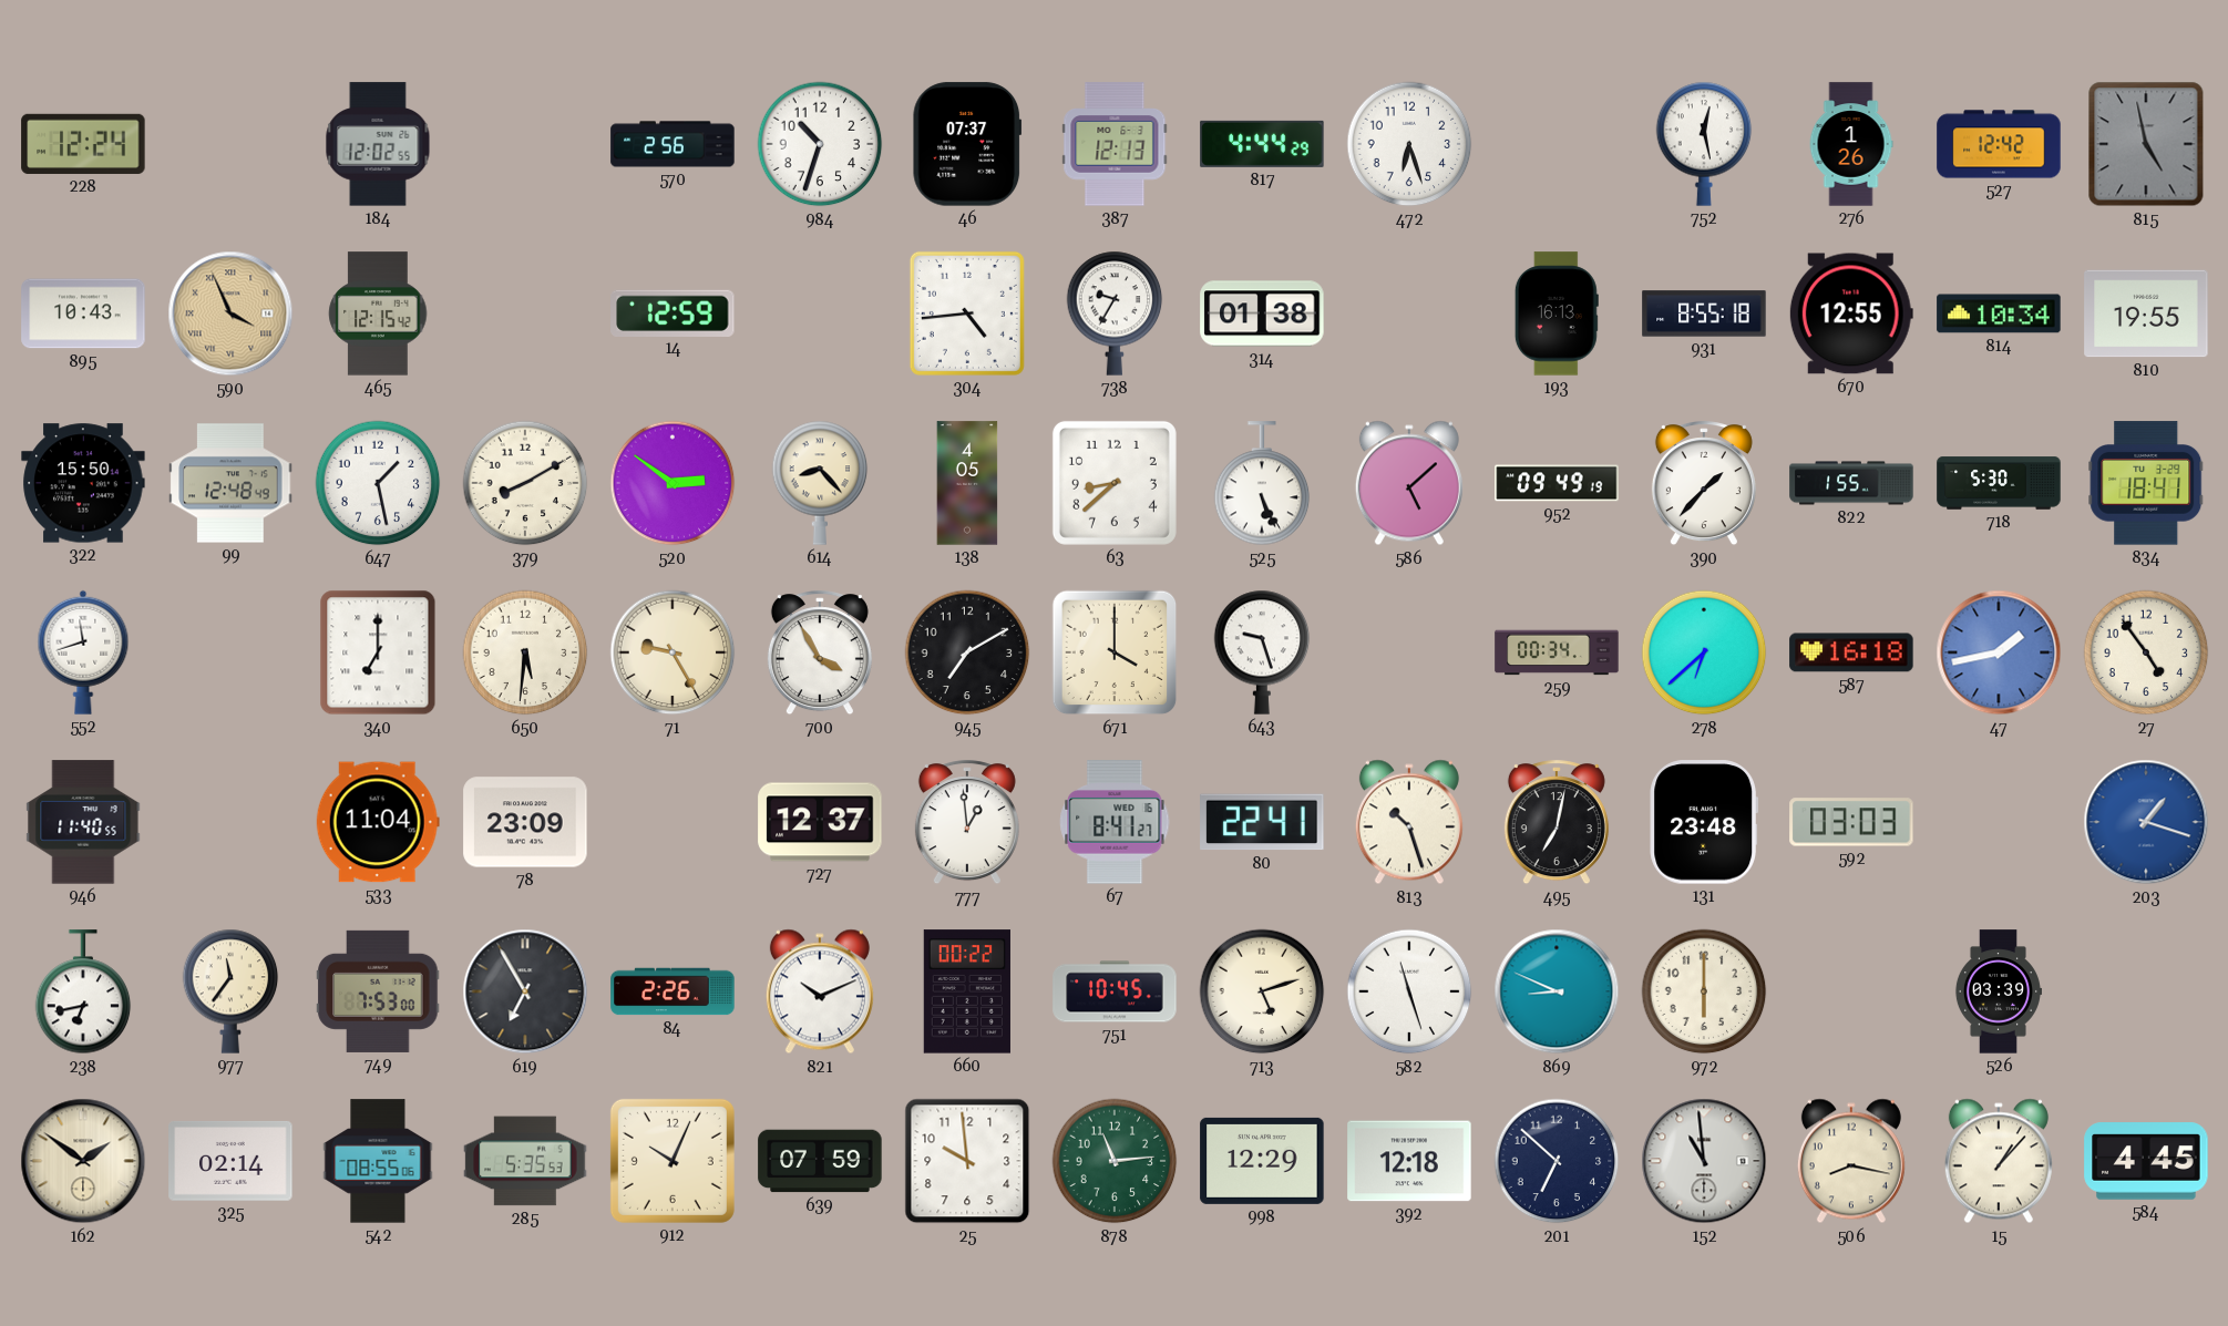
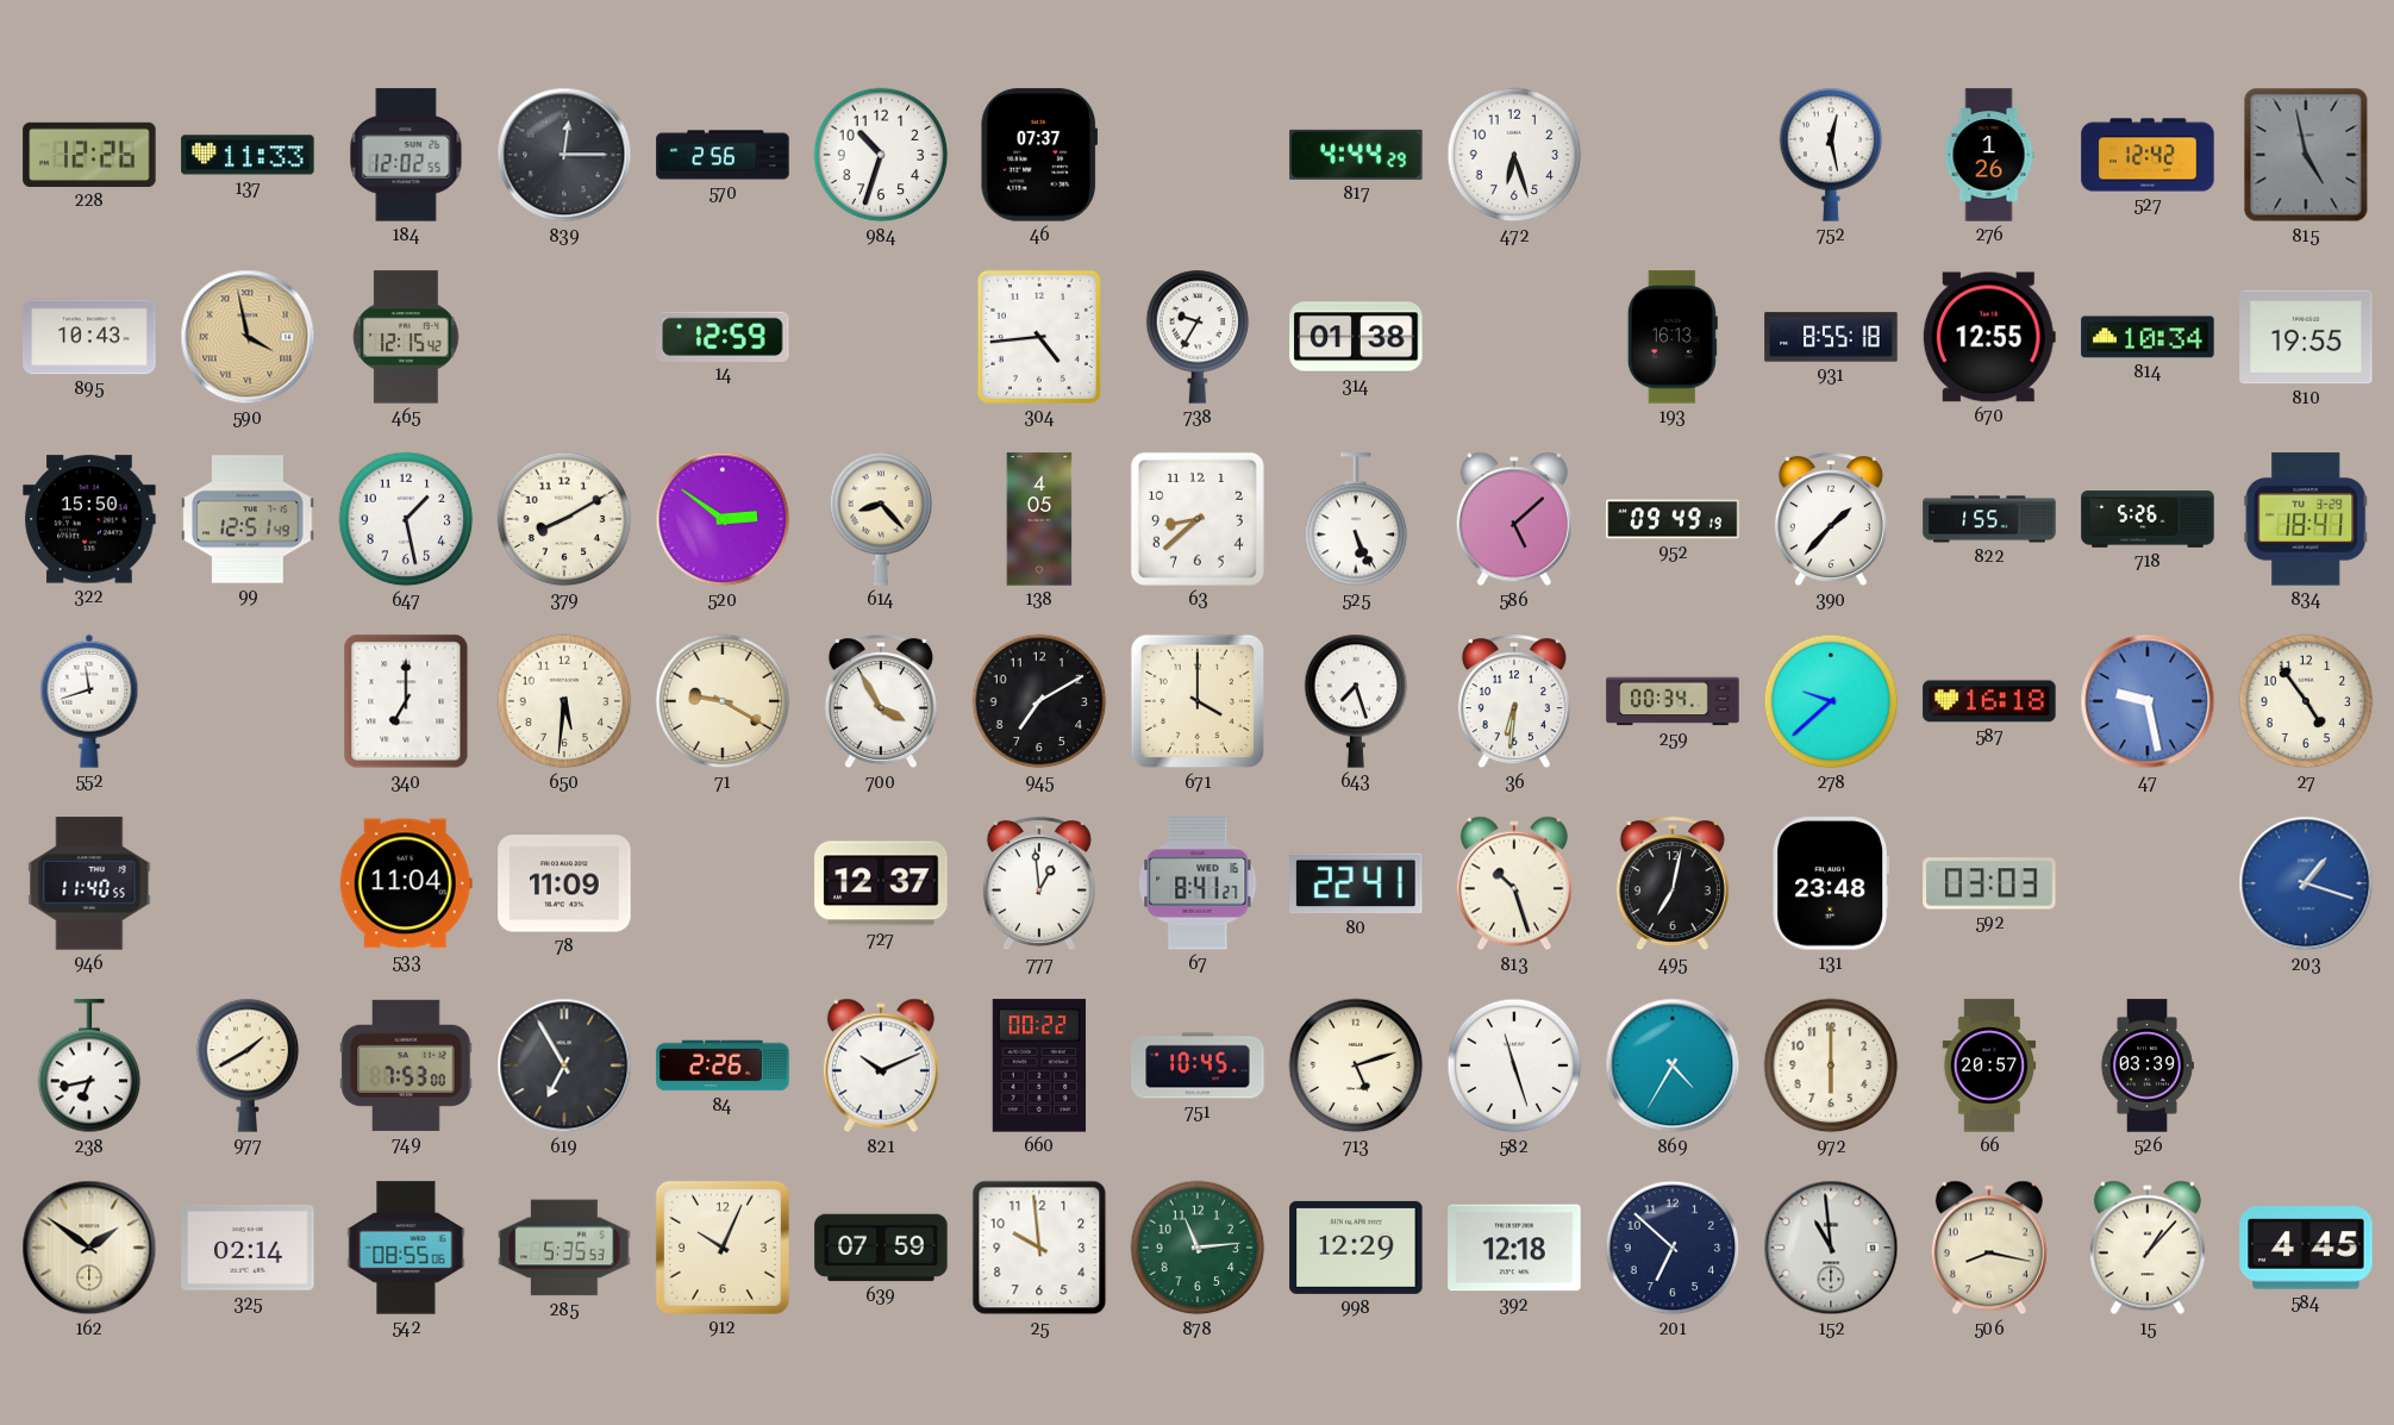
228: 12:24 -> 12:26
137: none -> 11:33
839: none -> 12:15
387: 12:13 -> none
590: 3:56 -> 3:58
99: 12:48 -> 12:51
718: 5:30 -> 5:26
71: 9:25 -> 9:20
643: 9:27 -> 7:27
36: none -> 6:31
278: 6:38 -> 9:38
47: 1:43 -> 9:28
78: 23:09 -> 11:09
977: 11:36 -> 1:40
869: 8:49 -> 4:35
66: none -> 20:57
